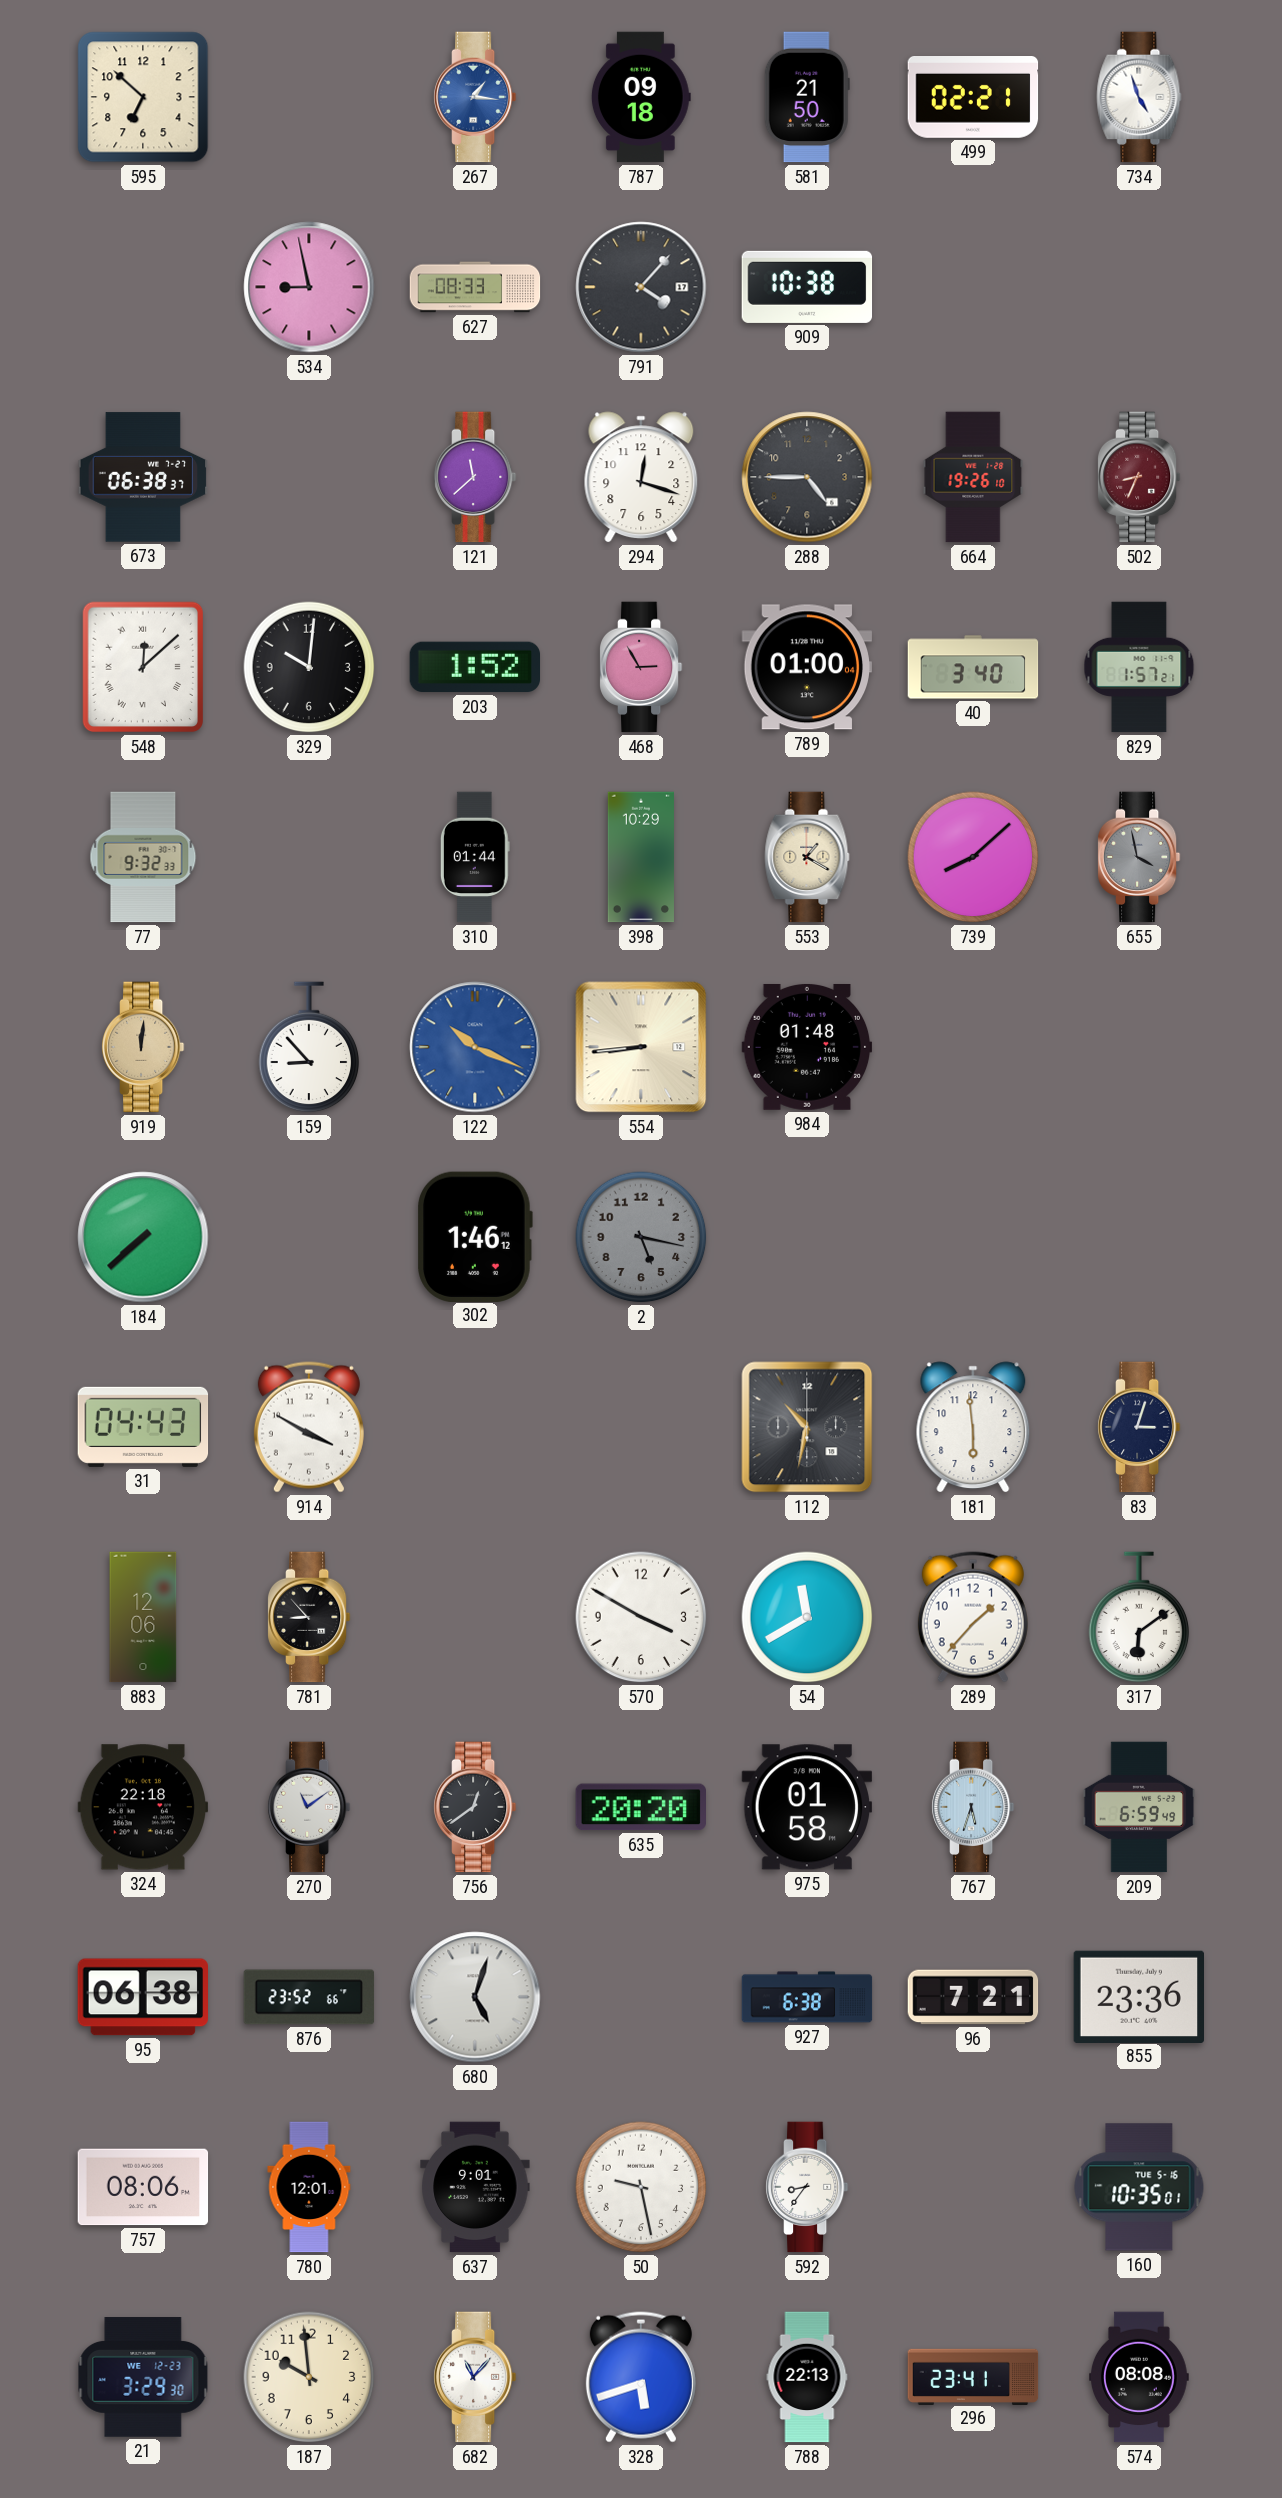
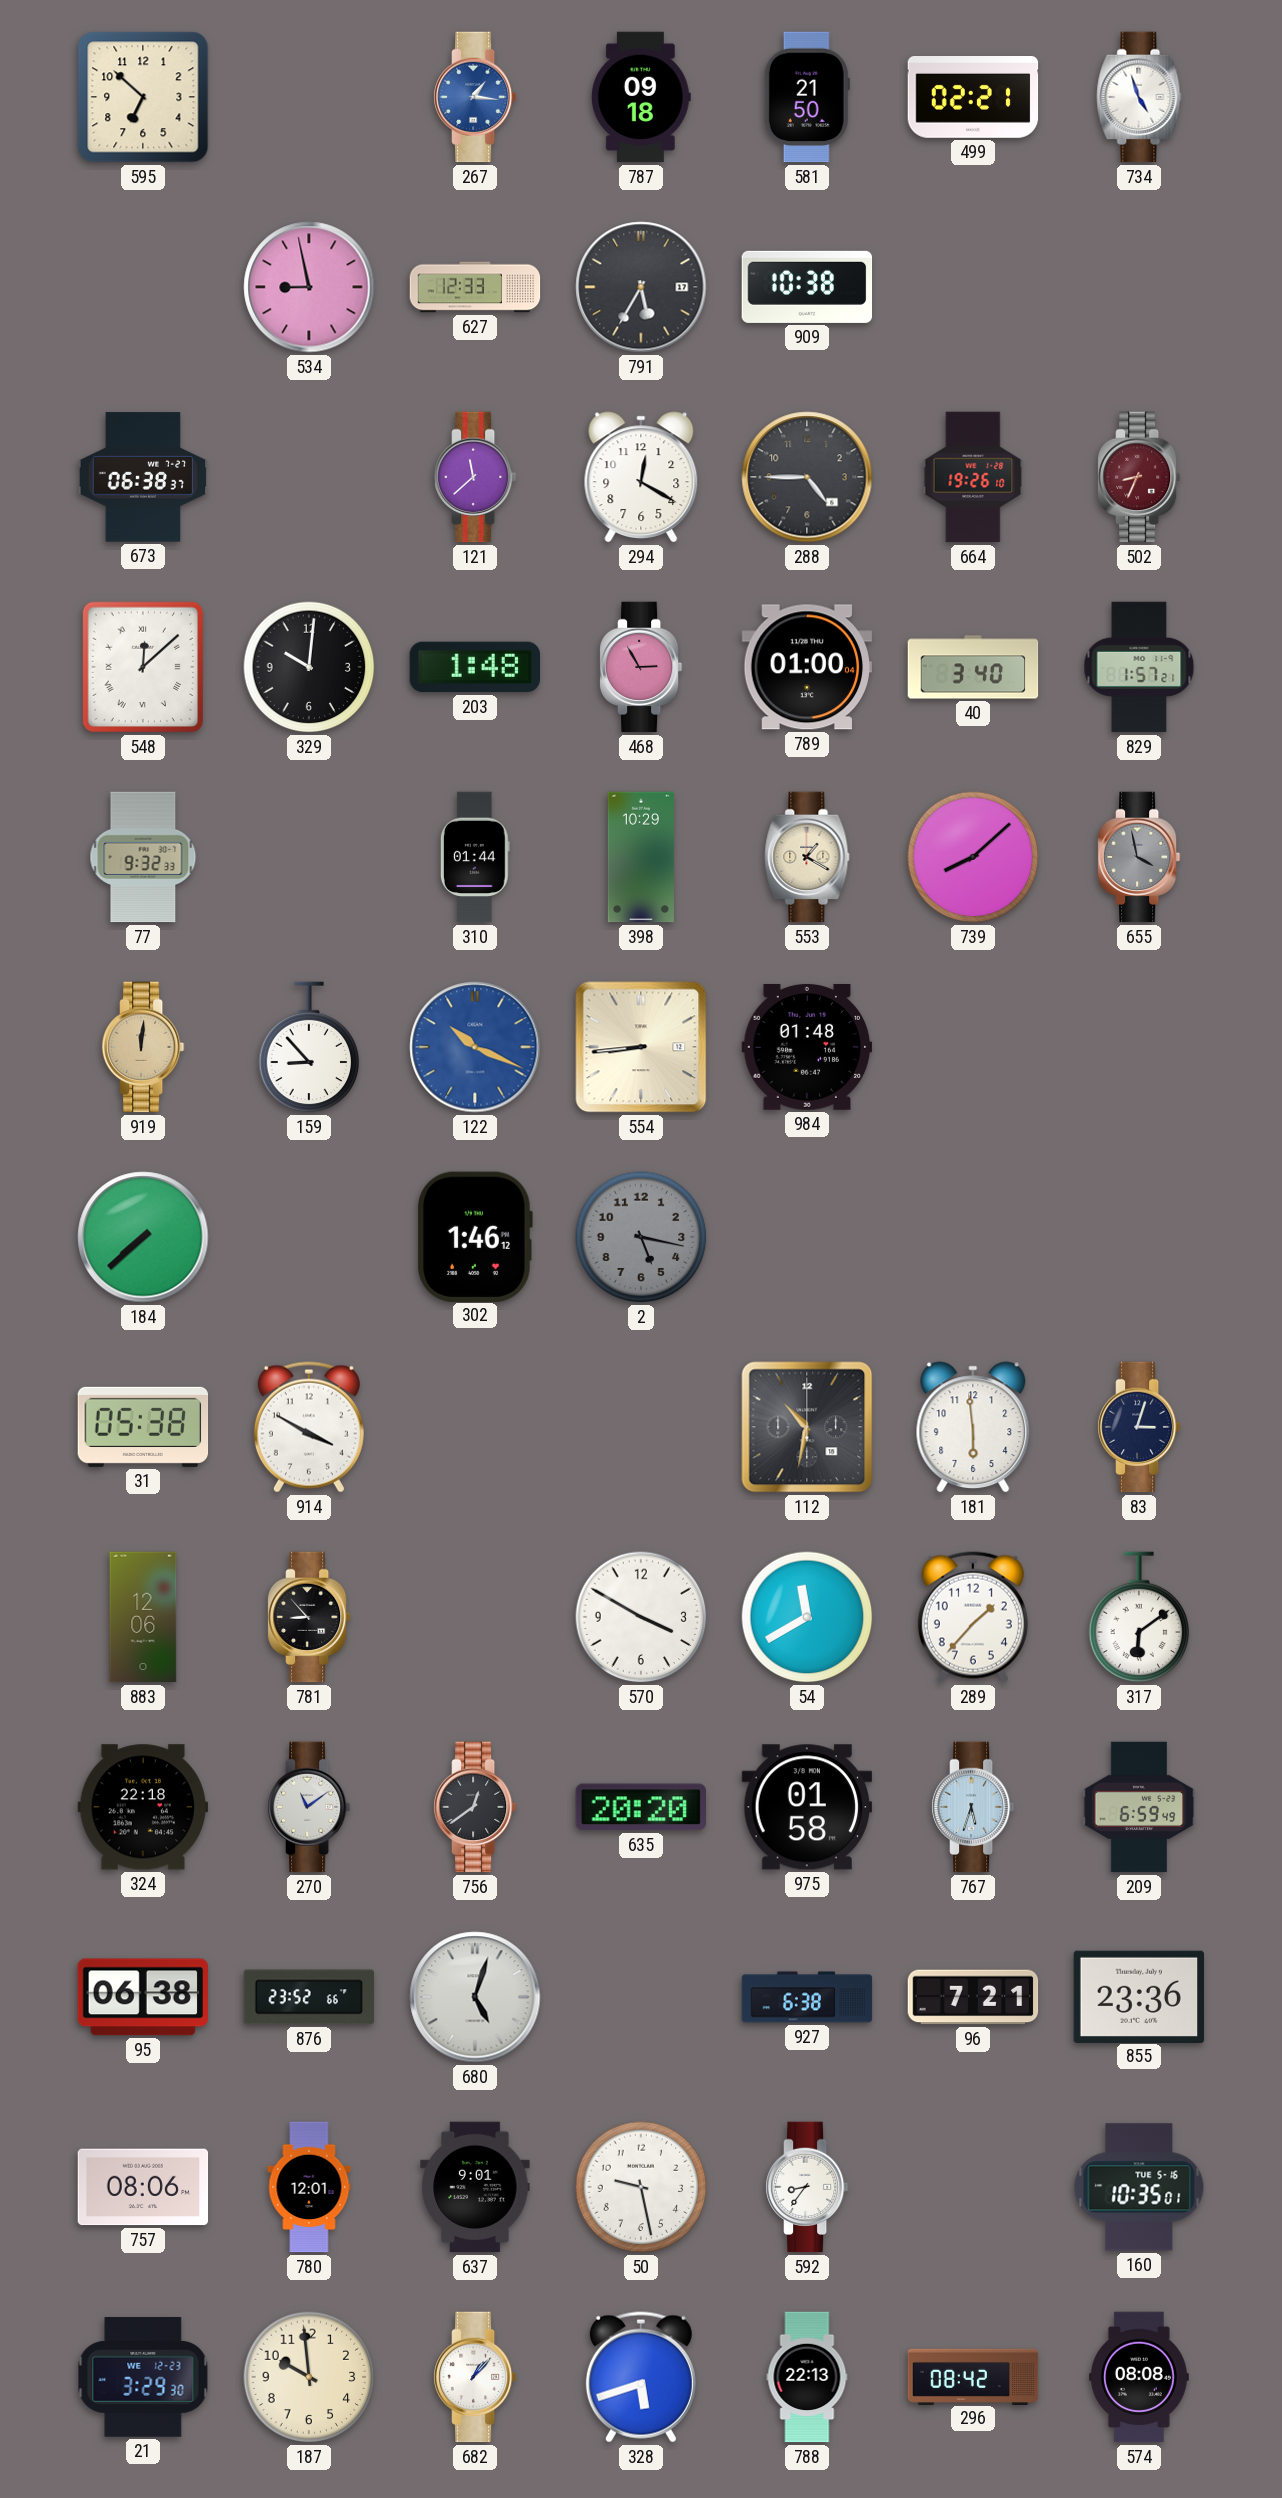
627: 08:33 -> 12:33
791: 4:07 -> 5:35
294: 12:18 -> 12:20
203: 1:52 -> 1:48
31: 04:43 -> 05:38
682: 11:07 -> 1:07
296: 23:41 -> 08:42
